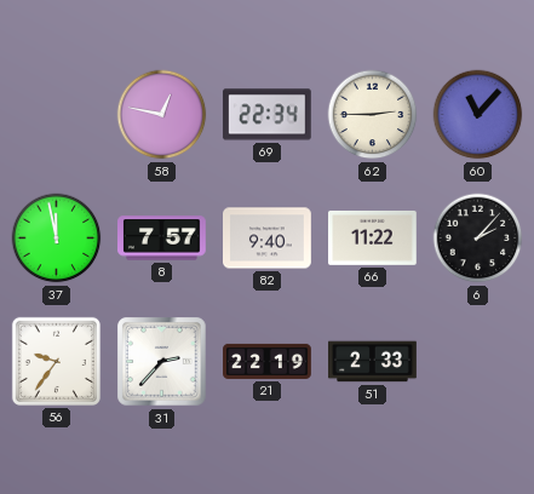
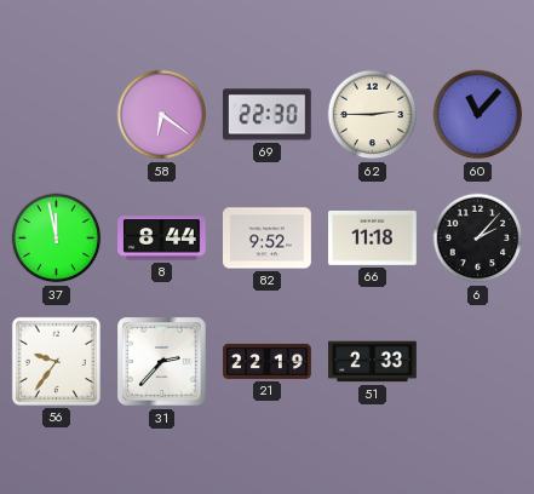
58: 12:47 -> 6:21
69: 22:34 -> 22:30
8: 7:57 -> 8:44
82: 9:40 -> 9:52
66: 11:22 -> 11:18
